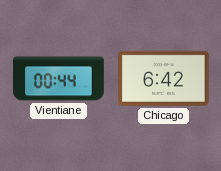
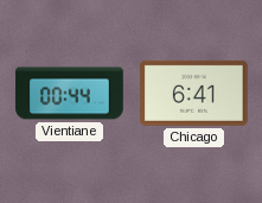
Chicago: 6:42 -> 6:41
